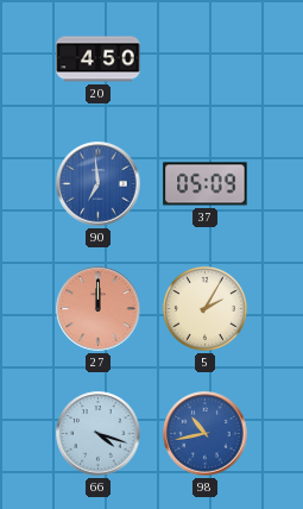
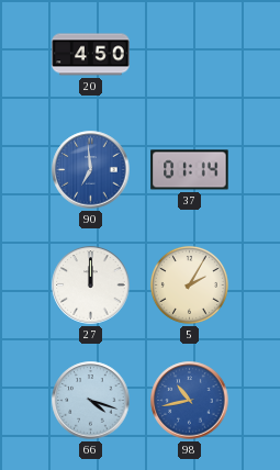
37: 05:09 -> 01:14
27 dial: salmon -> white
